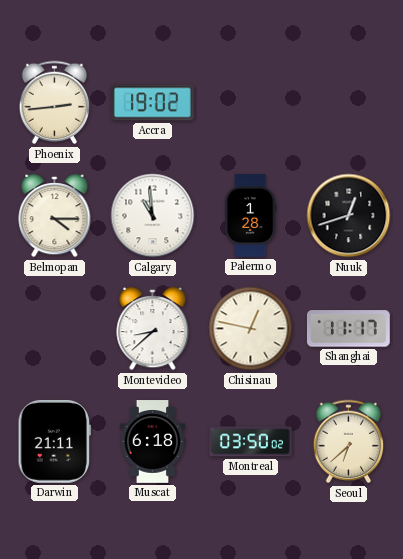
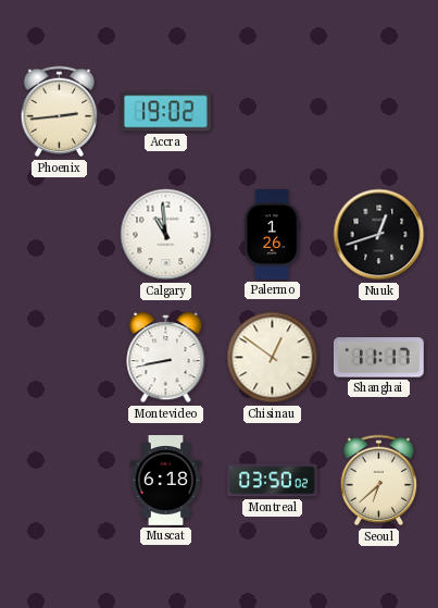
Belmopan: 4:15 -> none
Palermo: 1:28 -> 1:26
Montevideo: 8:38 -> 8:43
Chisinau: 12:47 -> 12:51
Darwin: 21:11 -> none
